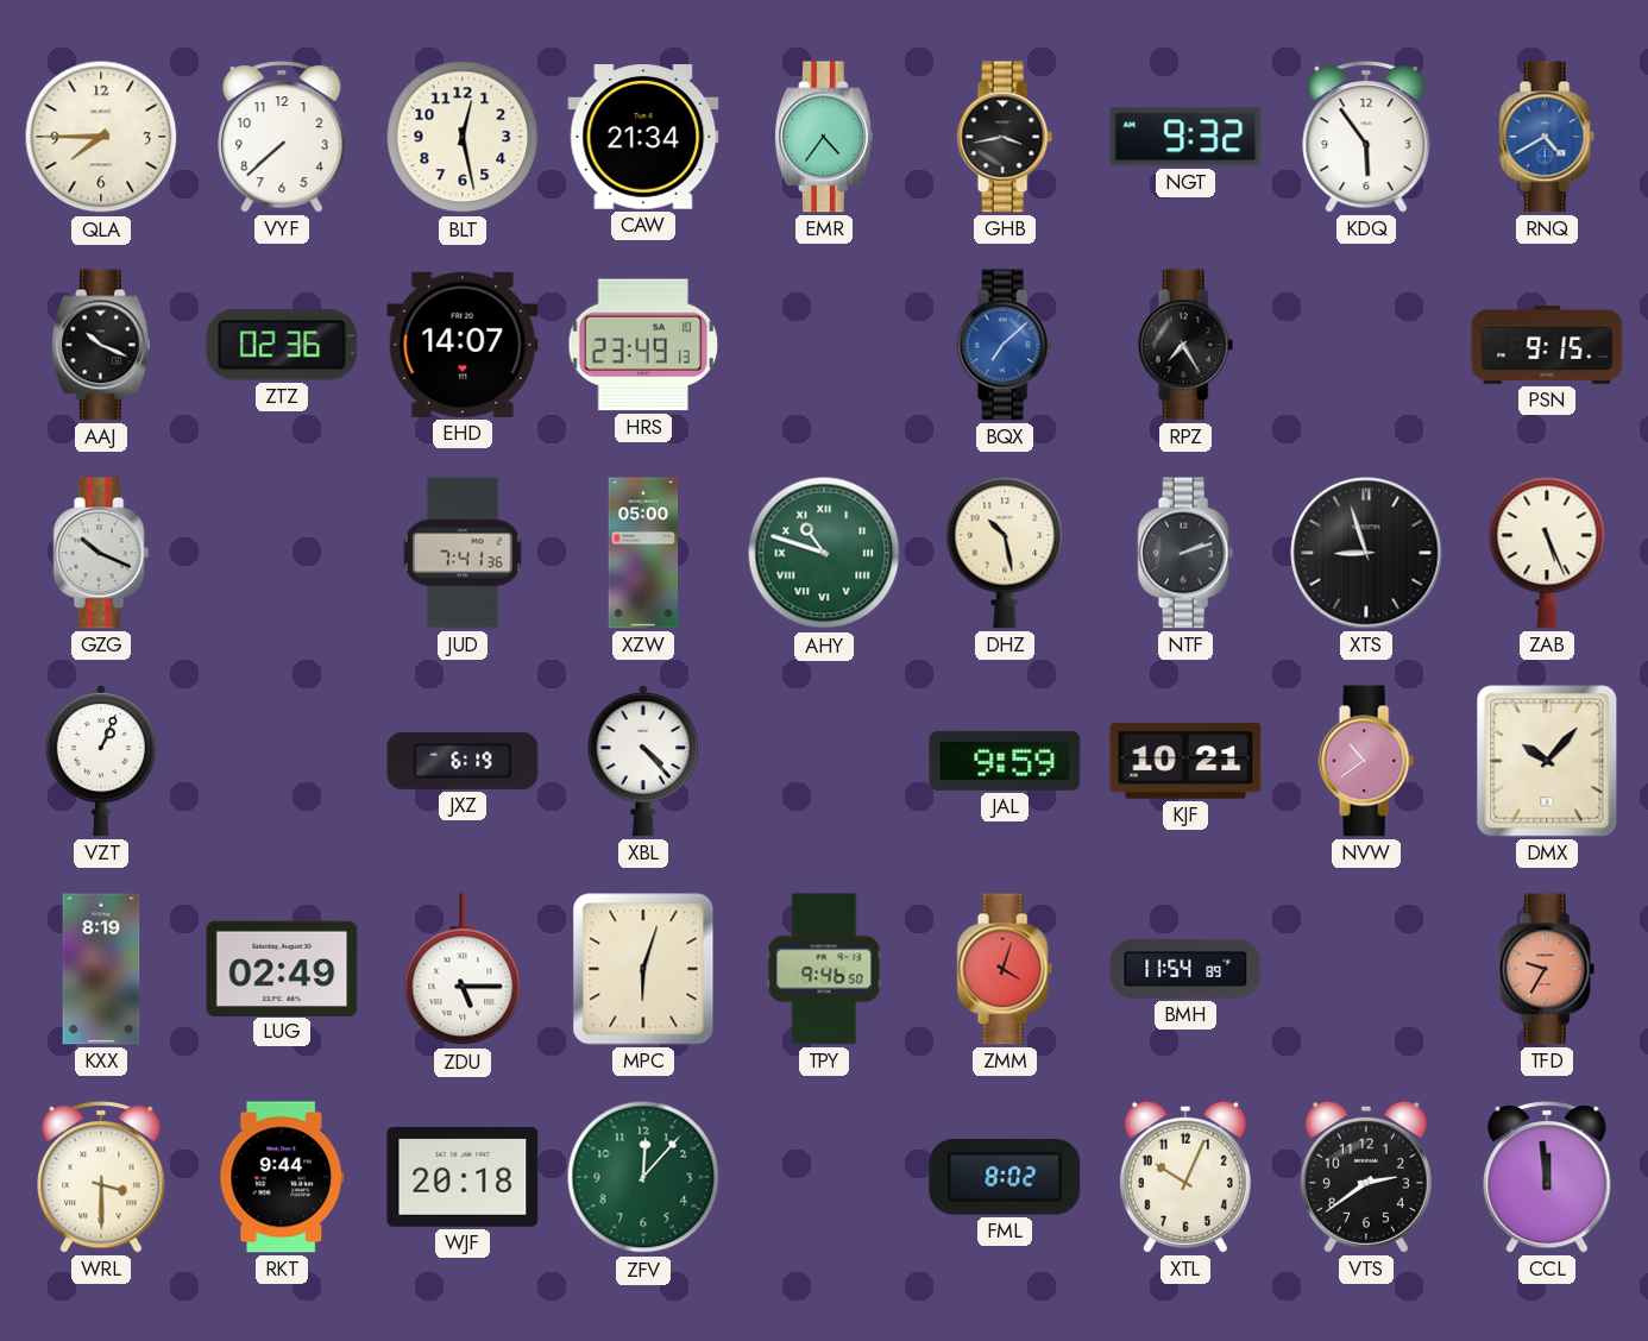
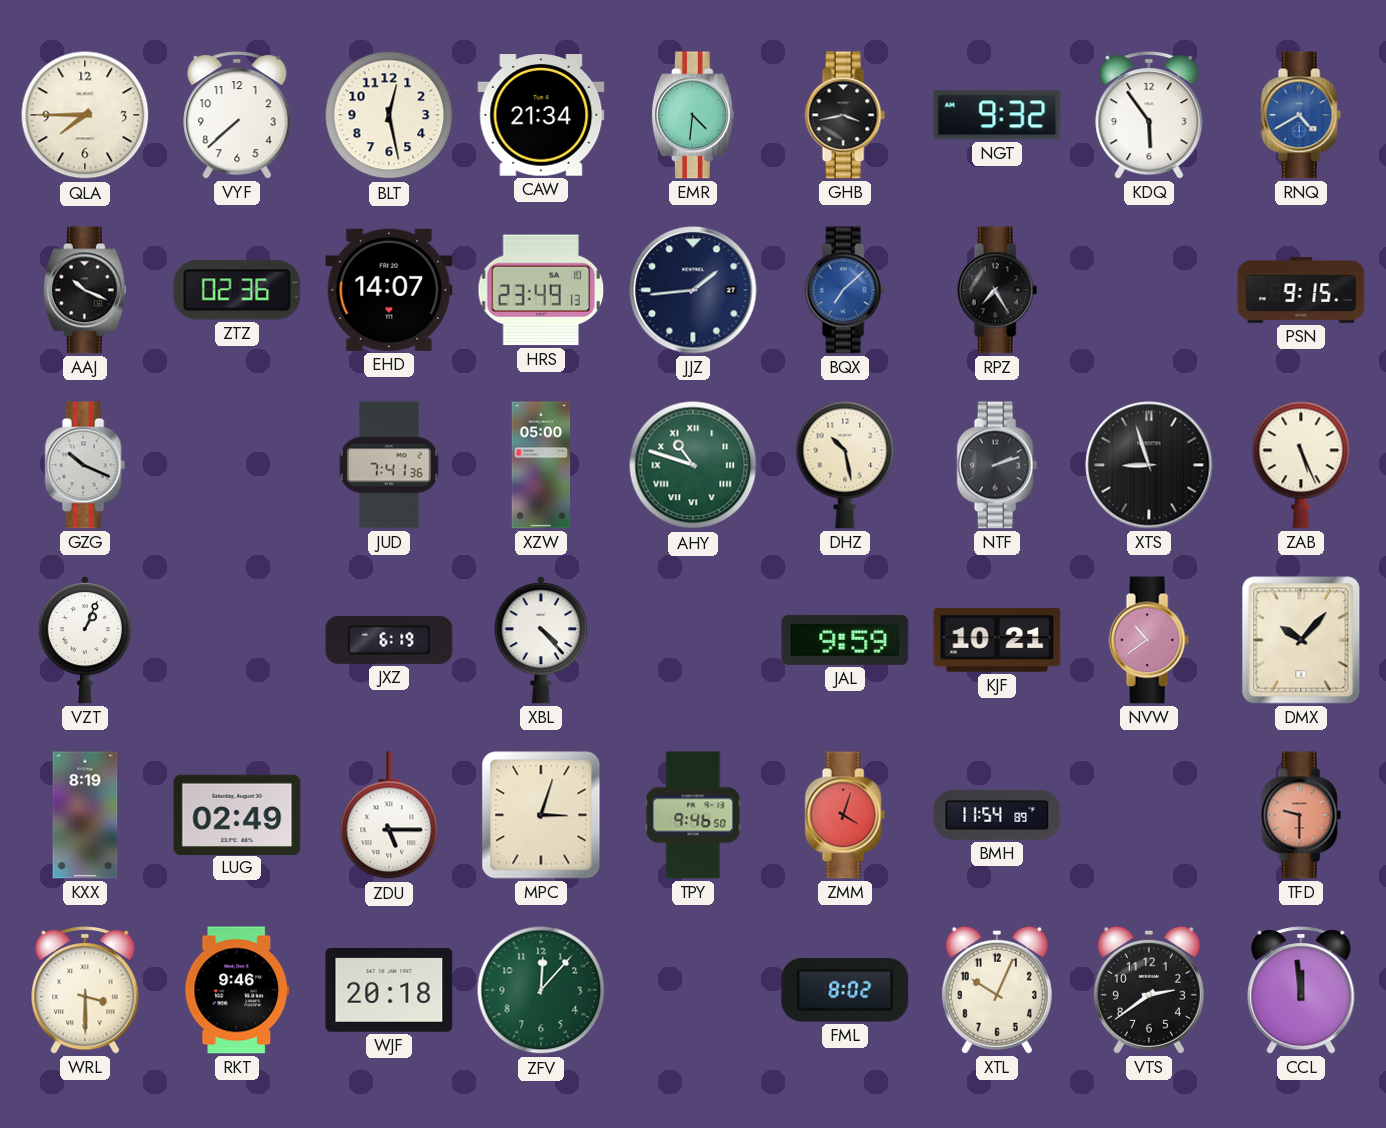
EMR: 4:36 -> 4:31
JJZ: none -> 1:44
MPC: 6:03 -> 3:03
TFD: 9:35 -> 9:30
RKT: 9:44 -> 9:46
